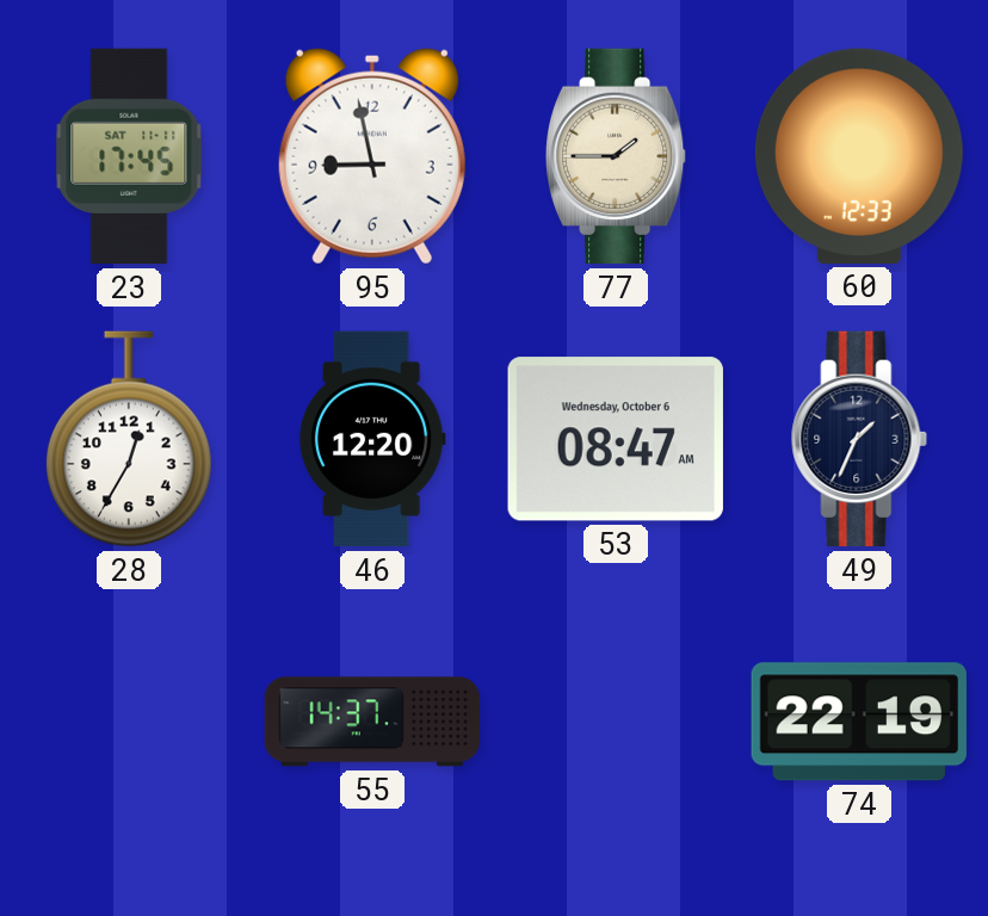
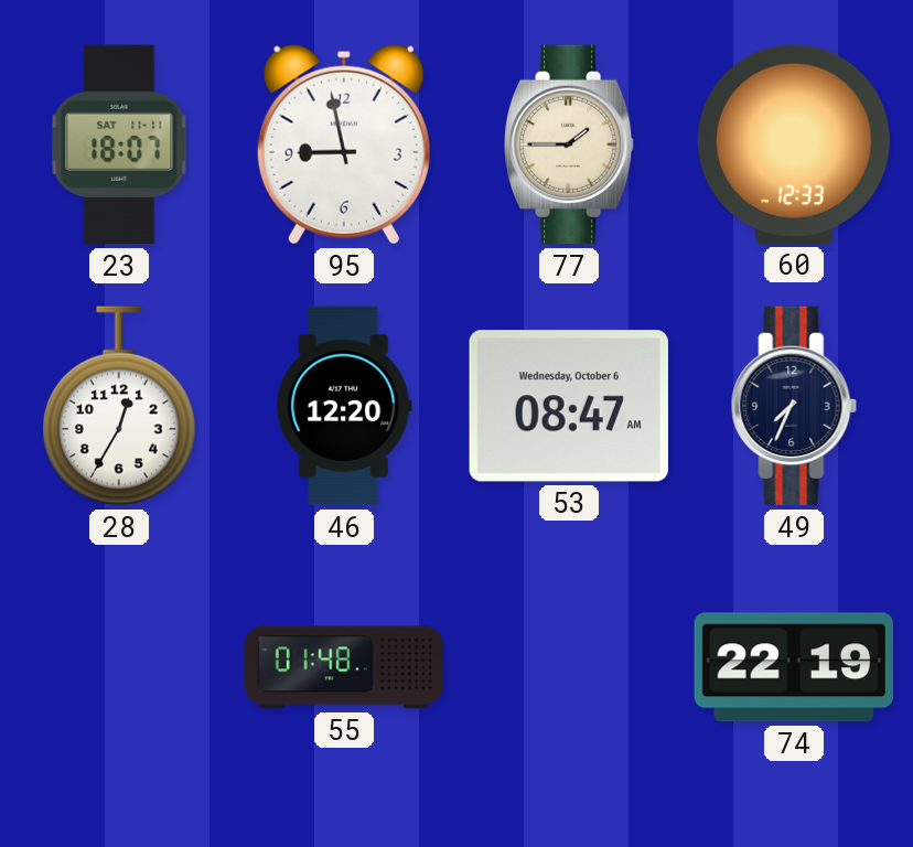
23: 17:45 -> 18:07
49: 1:34 -> 7:34
55: 14:37 -> 01:48
